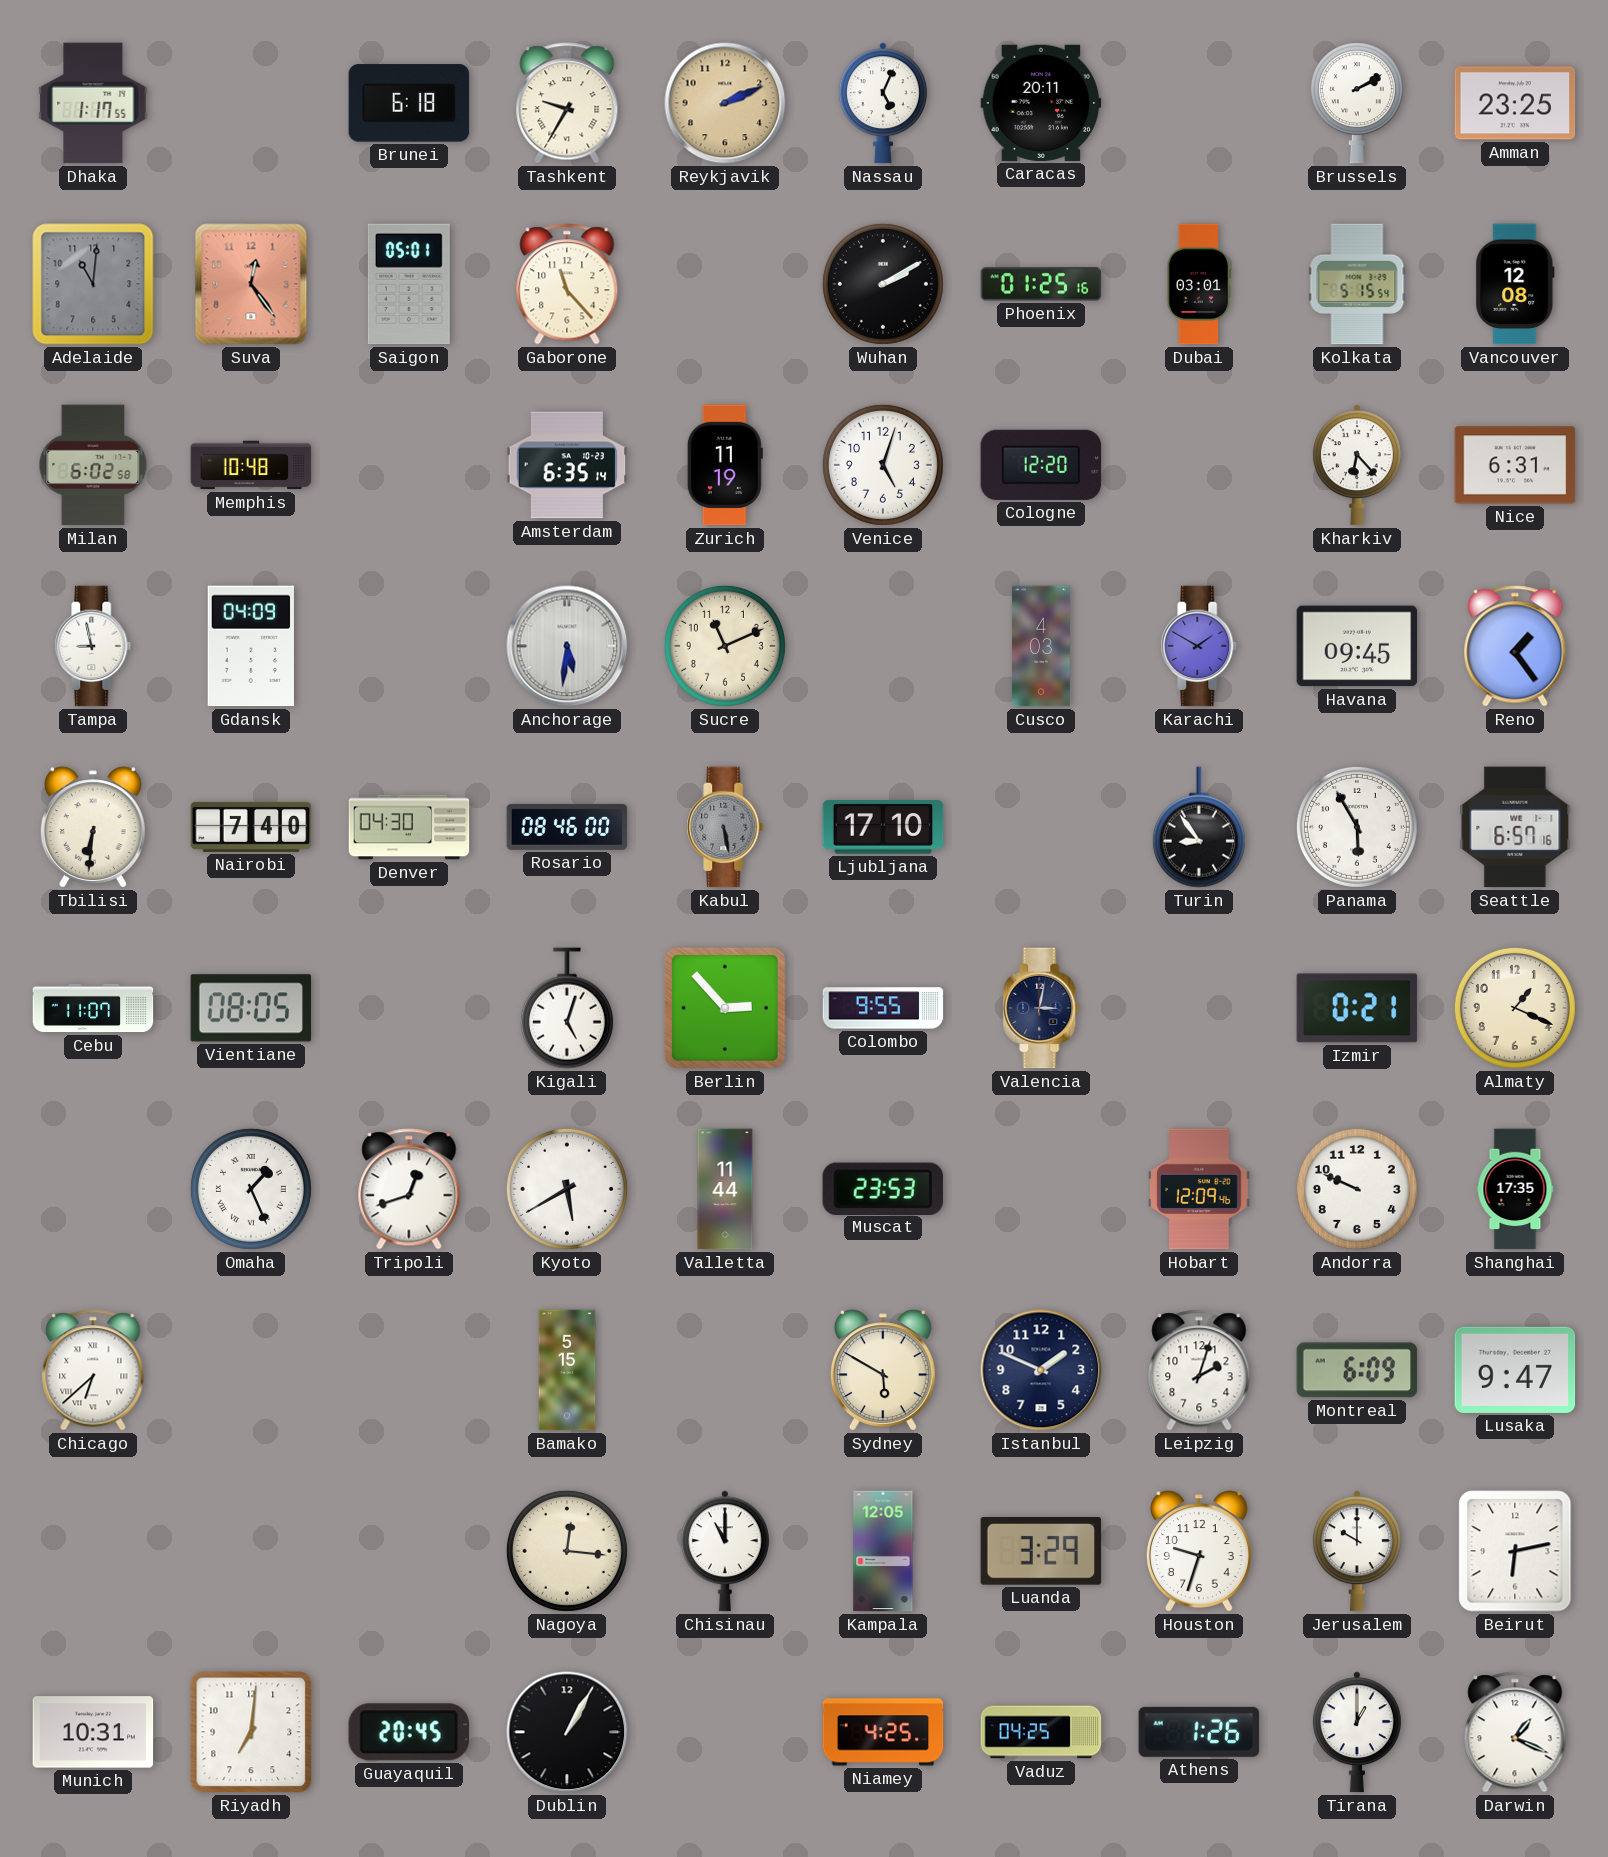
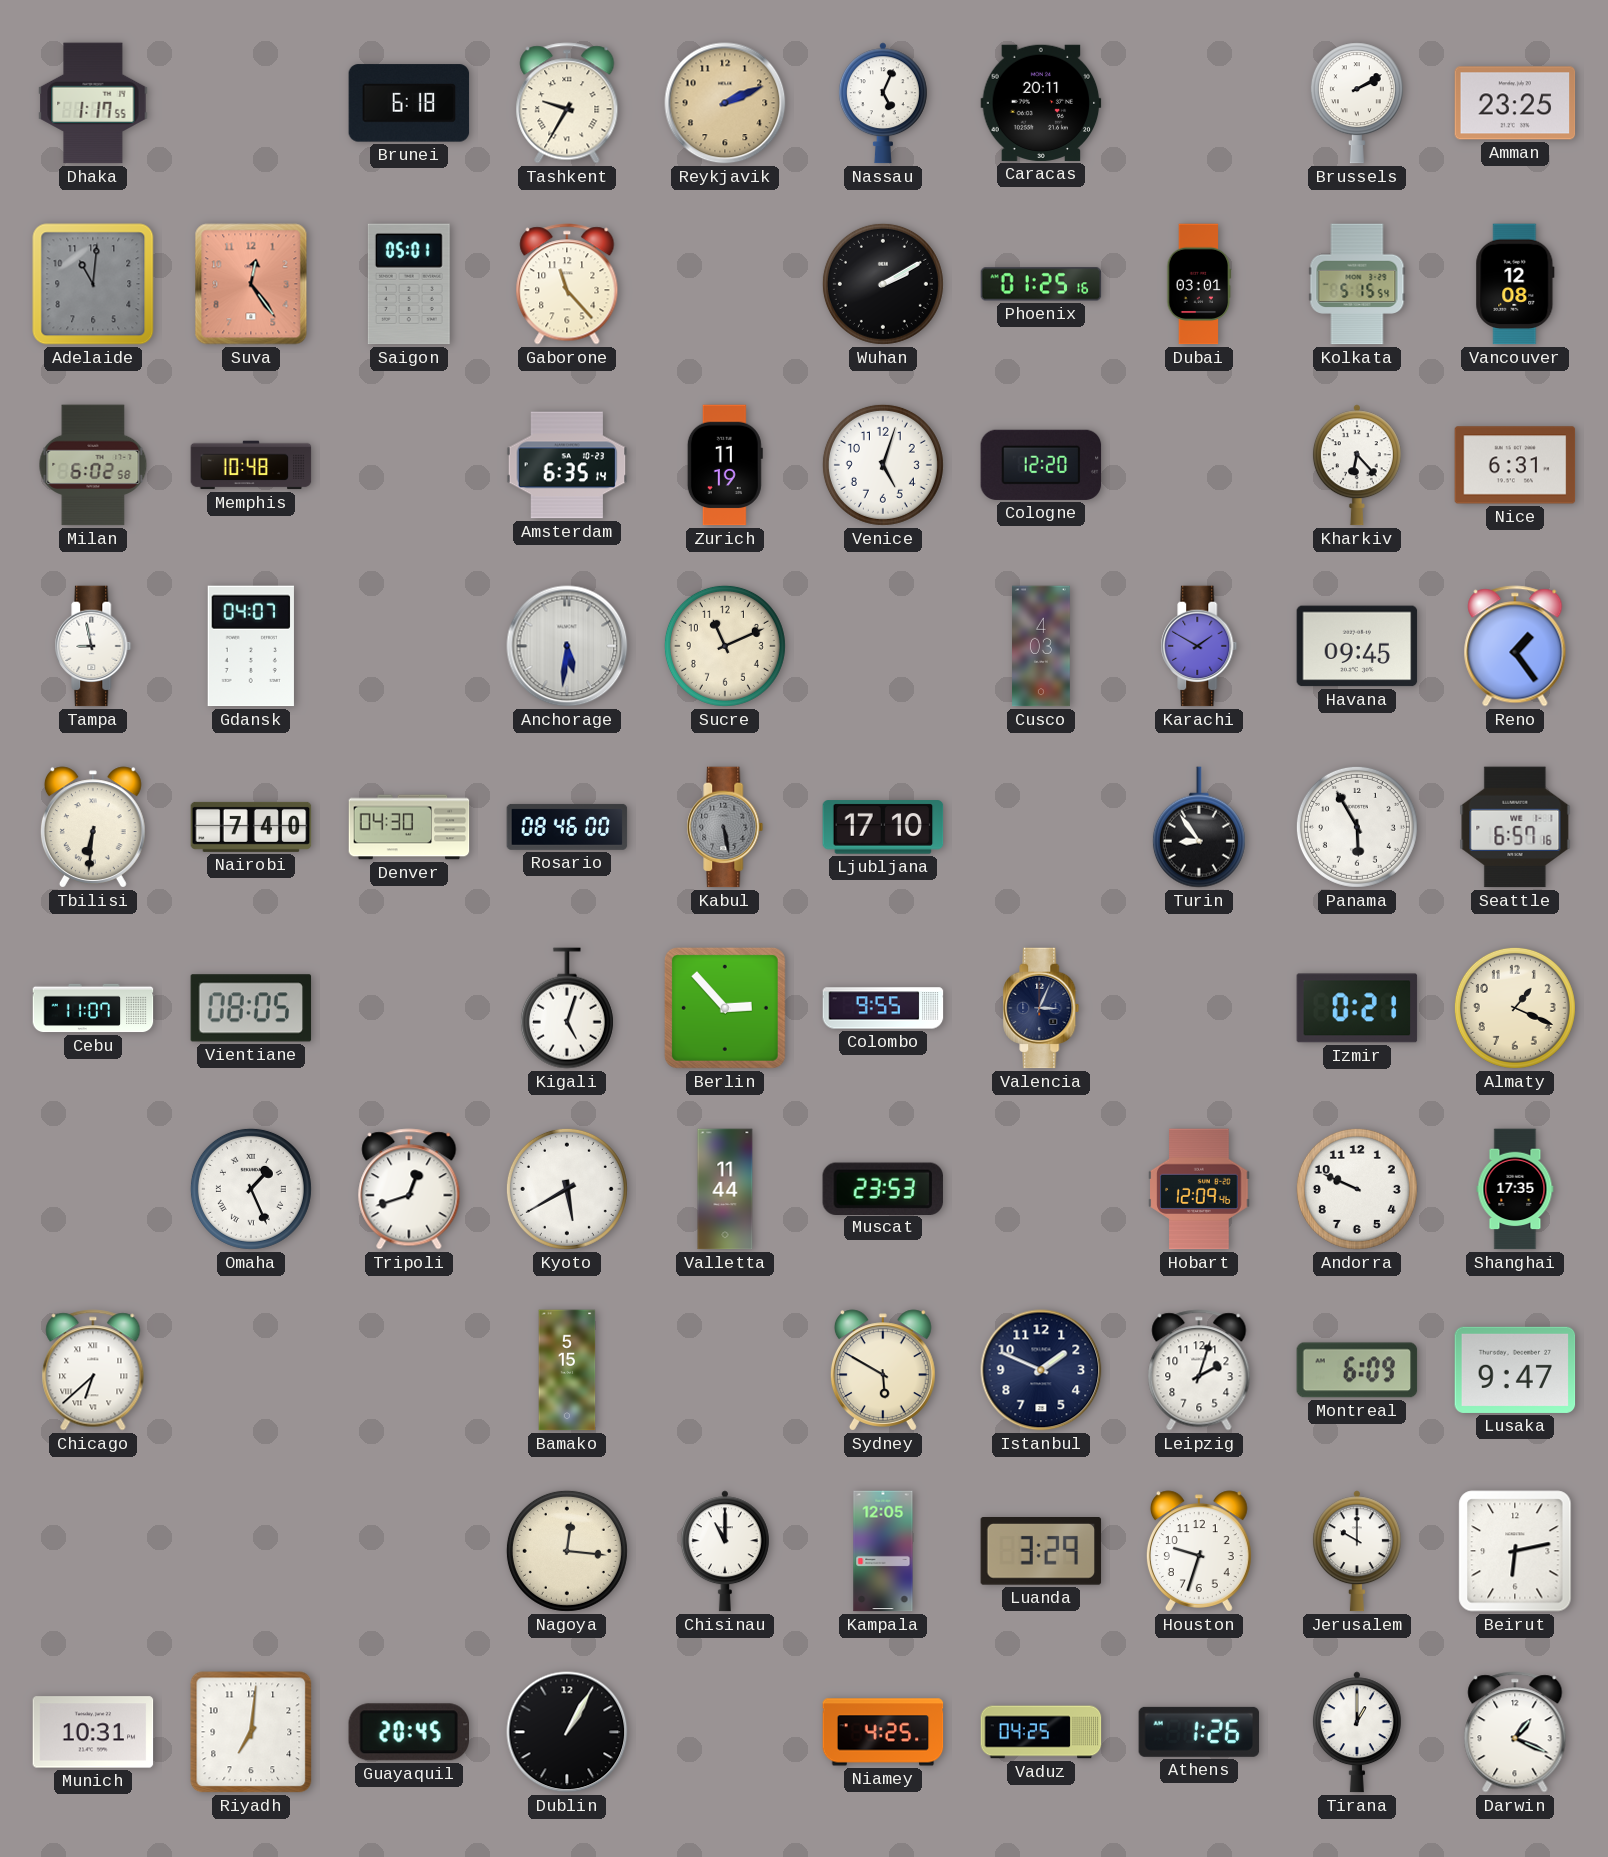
Gdansk: 04:09 -> 04:07
Valencia: 3:02 -> 3:04
